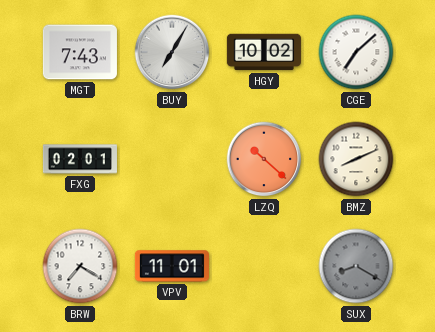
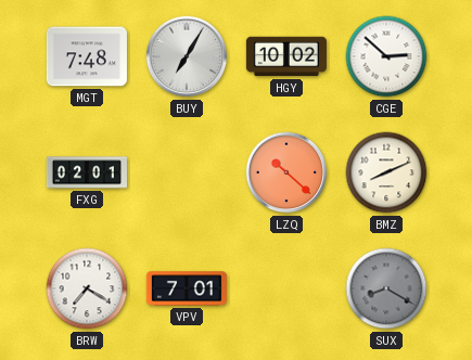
MGT: 7:43 -> 7:48
CGE: 7:08 -> 2:52
VPV: 11:01 -> 7:01
